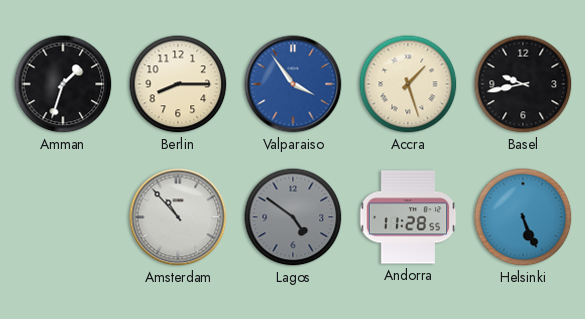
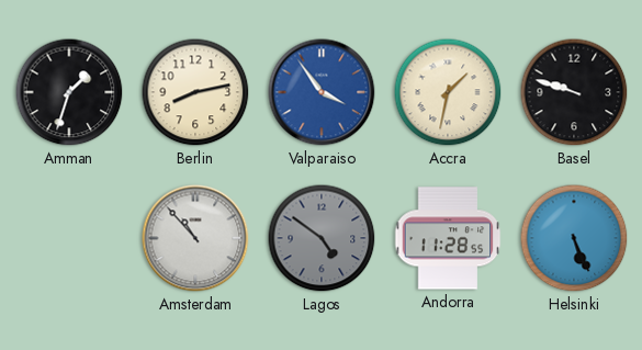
Berlin: 8:15 -> 8:13
Accra: 1:27 -> 1:32
Basel: 9:43 -> 9:48
